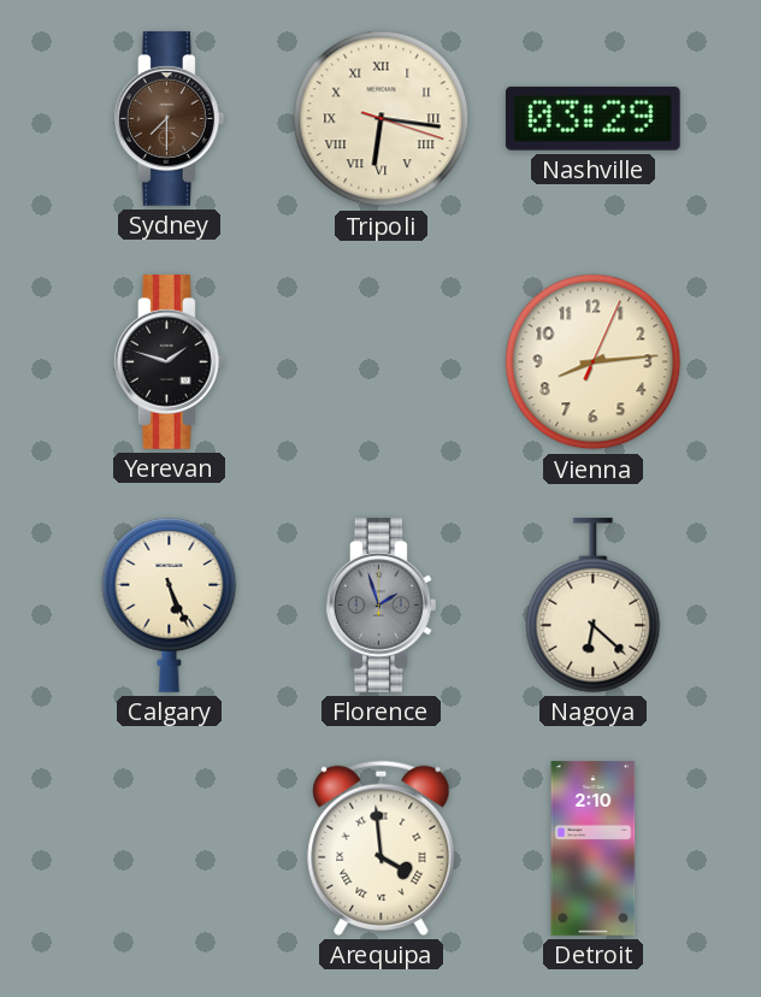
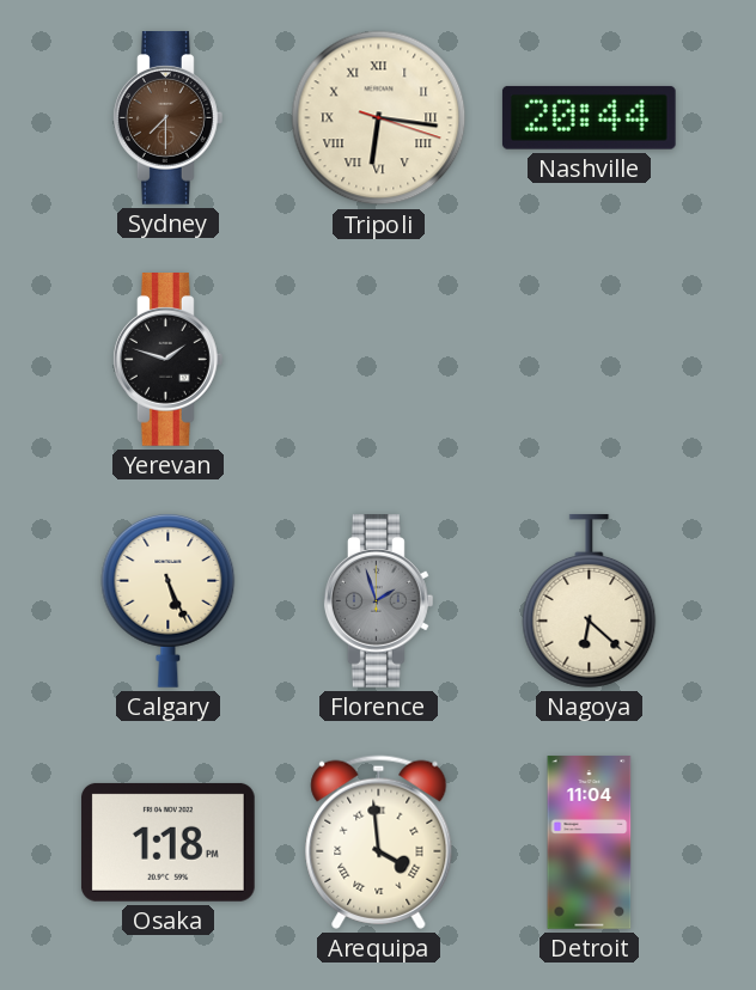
Nashville: 03:29 -> 20:44
Vienna: 8:14 -> none
Osaka: none -> 1:18
Detroit: 2:10 -> 11:04
